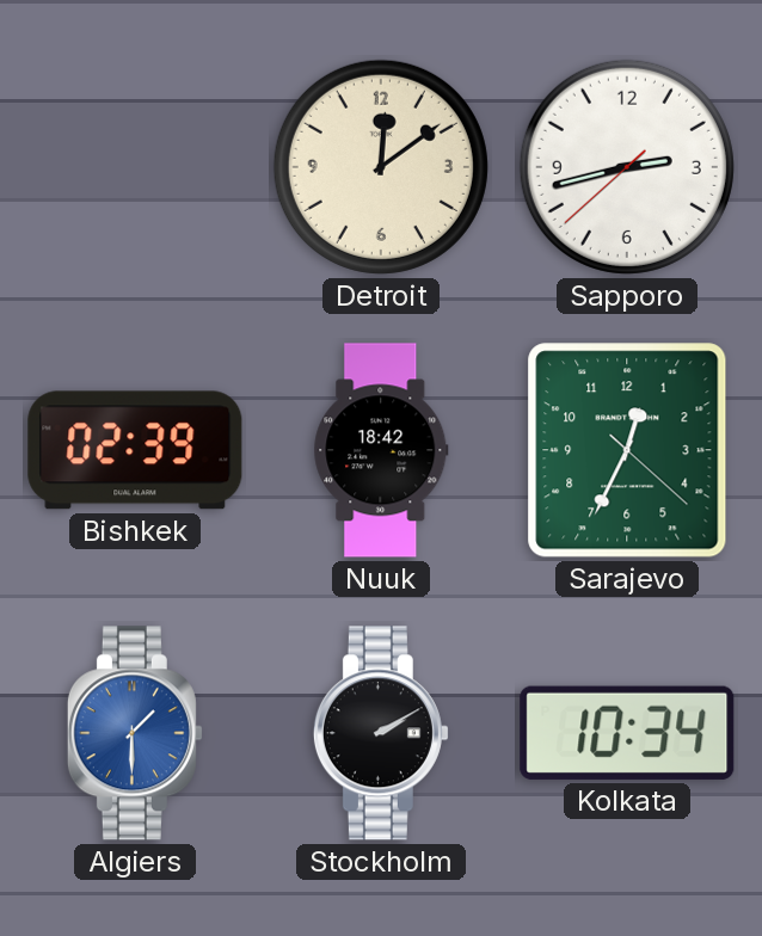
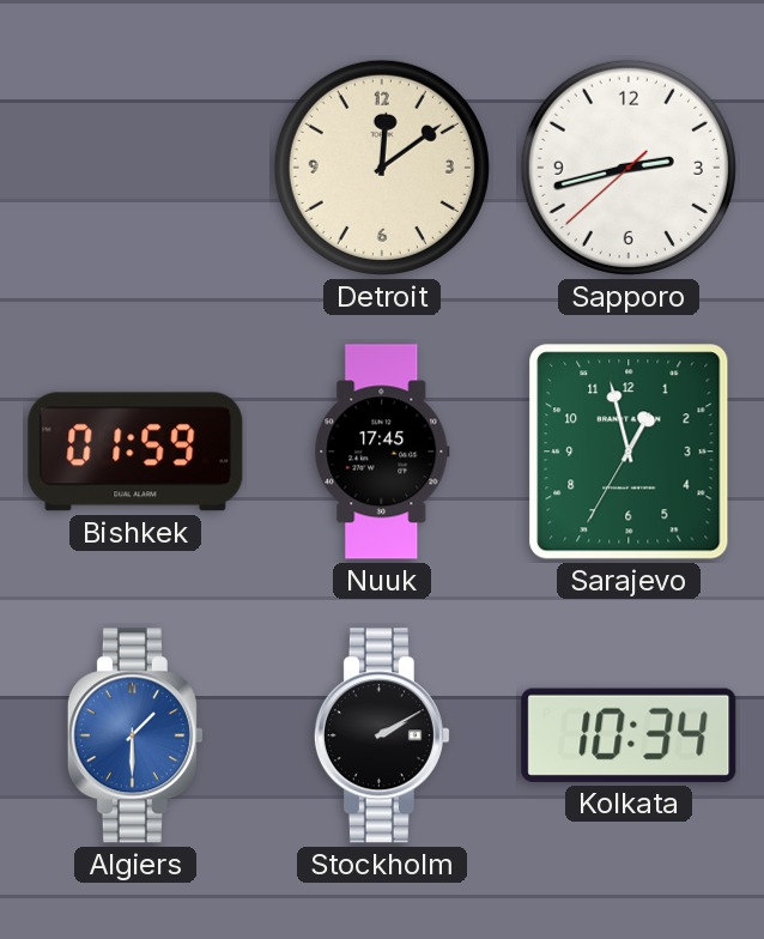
Bishkek: 02:39 -> 01:59
Nuuk: 18:42 -> 17:45
Sarajevo: 12:34 -> 12:57
